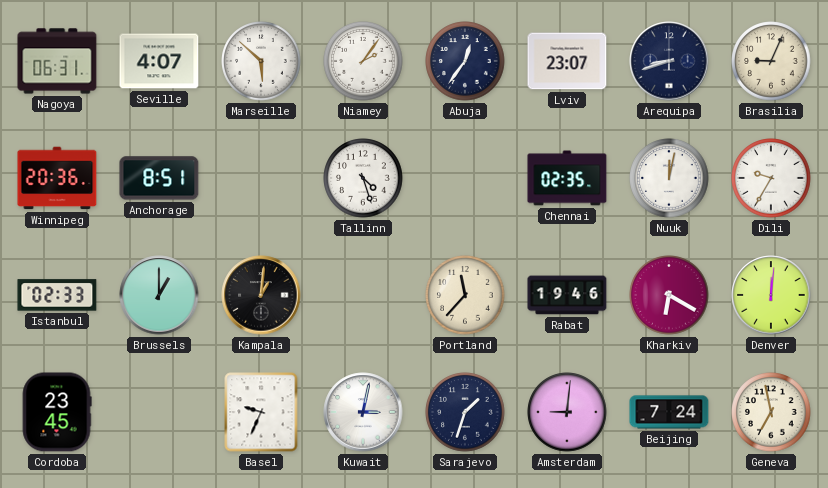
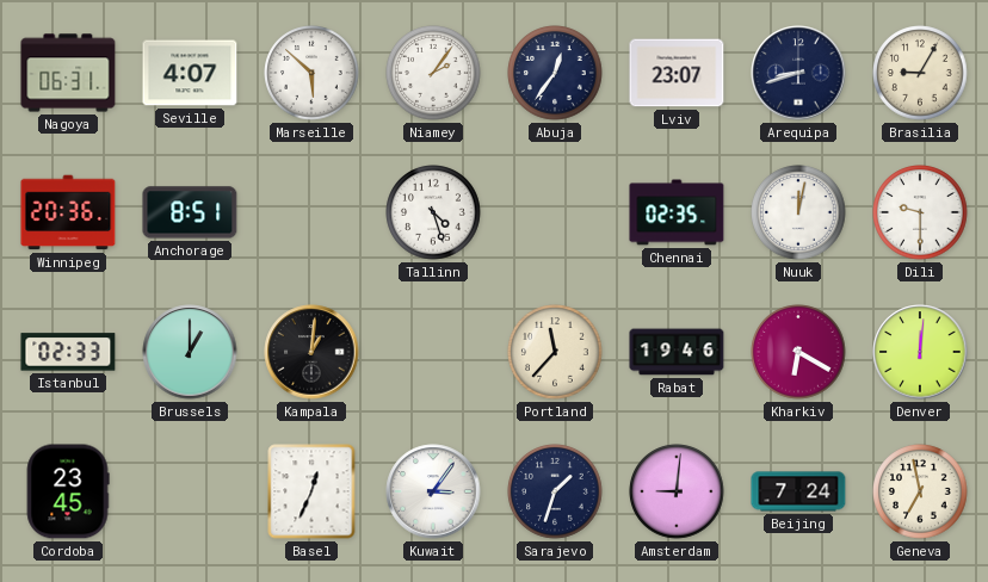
Brasilia: 9:04 -> 9:05
Dili: 9:35 -> 9:30
Basel: 9:34 -> 12:34
Kuwait: 3:02 -> 3:06
